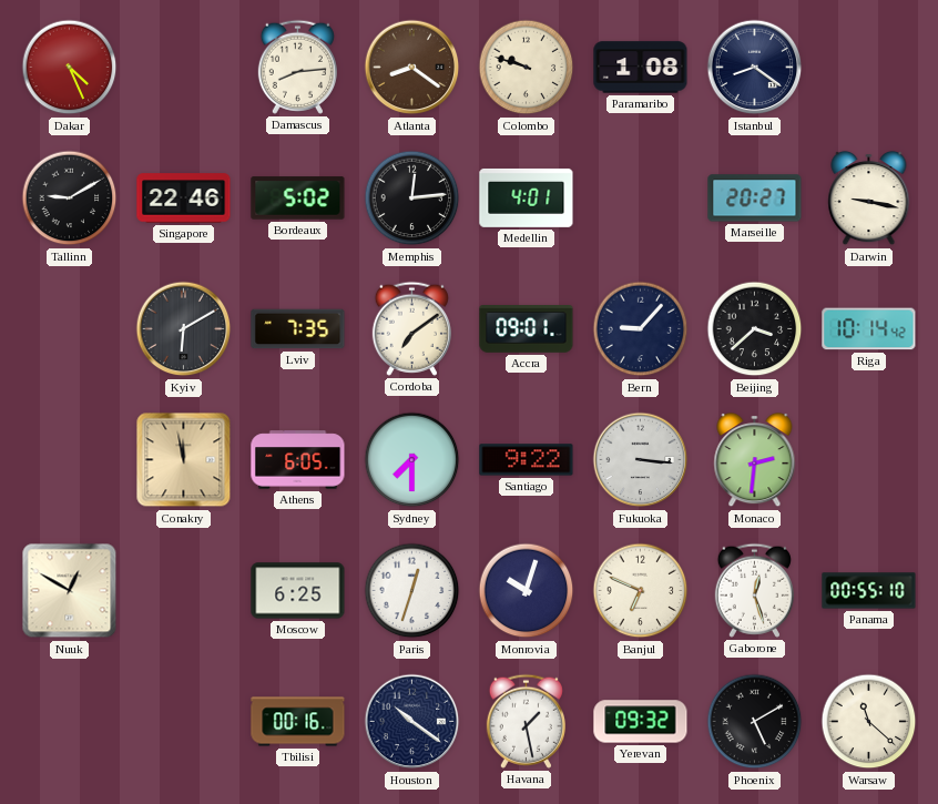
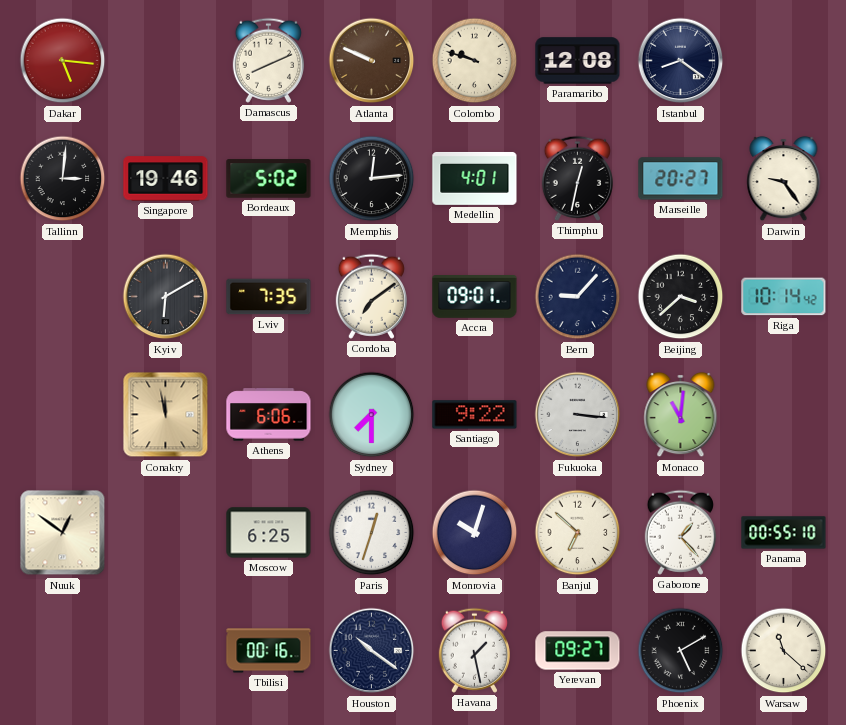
Dakar: 4:26 -> 5:16
Damascus: 8:14 -> 8:11
Atlanta: 8:21 -> 9:49
Paramaribo: 1:08 -> 12:08
Tallinn: 9:10 -> 3:01
Singapore: 22:46 -> 19:46
Thimphu: none -> 12:32
Darwin: 9:17 -> 9:24
Athens: 6:05 -> 6:06
Monaco: 2:31 -> 11:01
Nuuk: 12:50 -> 12:51
Banjul: 6:49 -> 6:52
Gaborone: 12:27 -> 1:23
Yerevan: 09:32 -> 09:27
